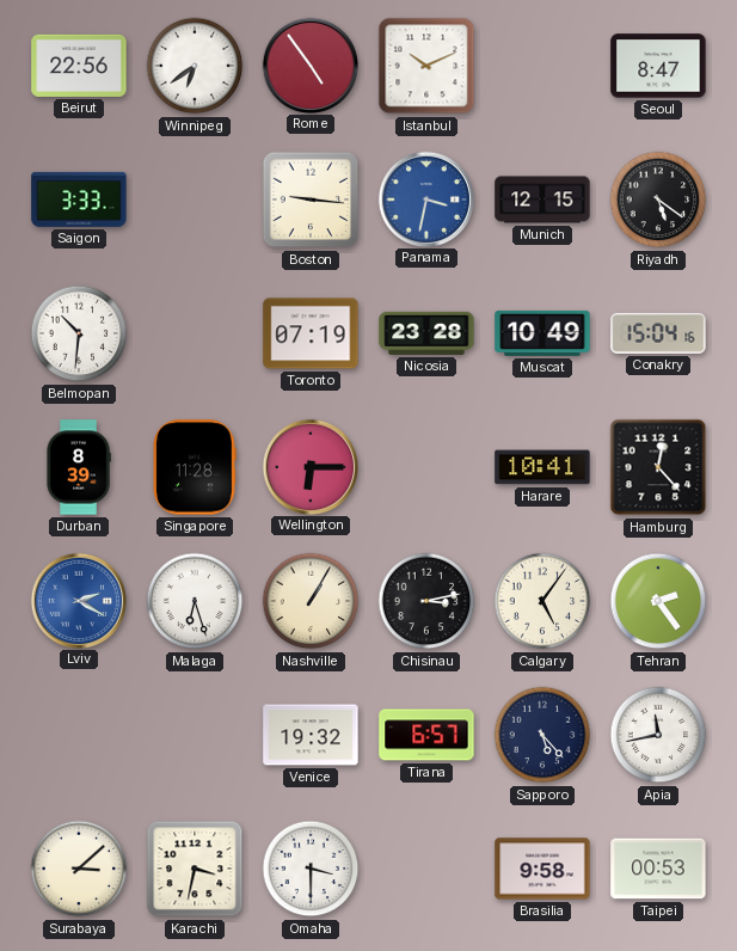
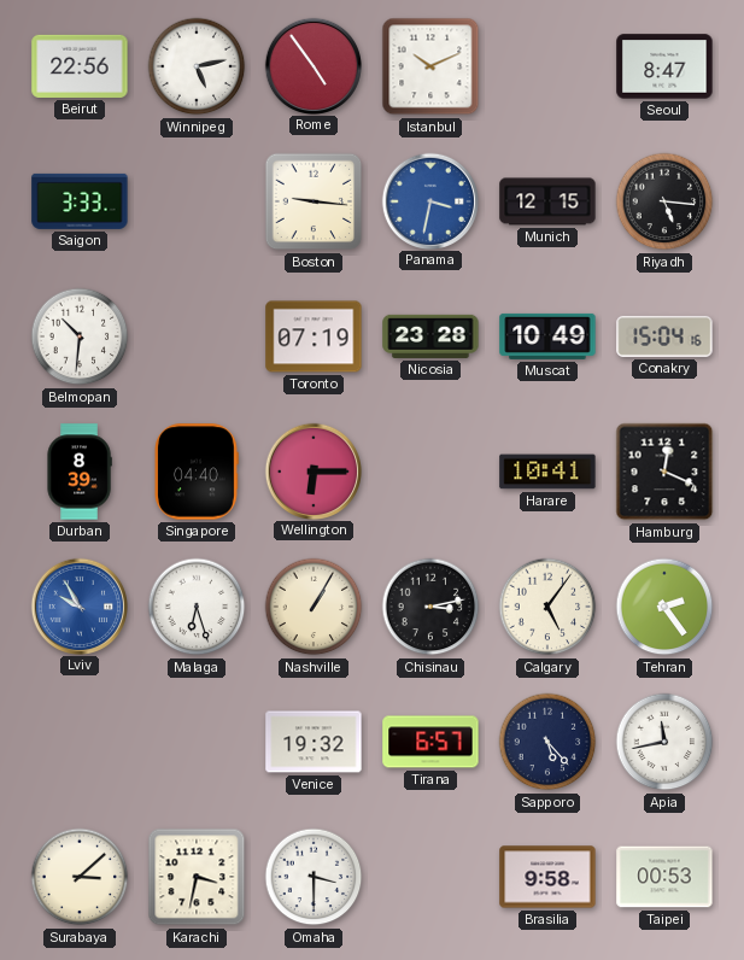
Winnipeg: 6:39 -> 5:13
Riyadh: 5:21 -> 5:16
Singapore: 11:28 -> 04:40
Hamburg: 12:23 -> 12:19
Lviv: 2:20 -> 9:55
